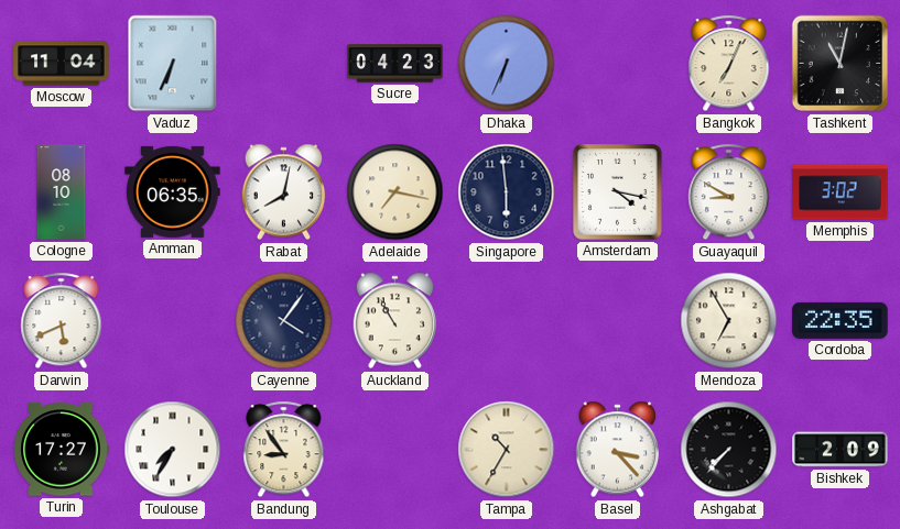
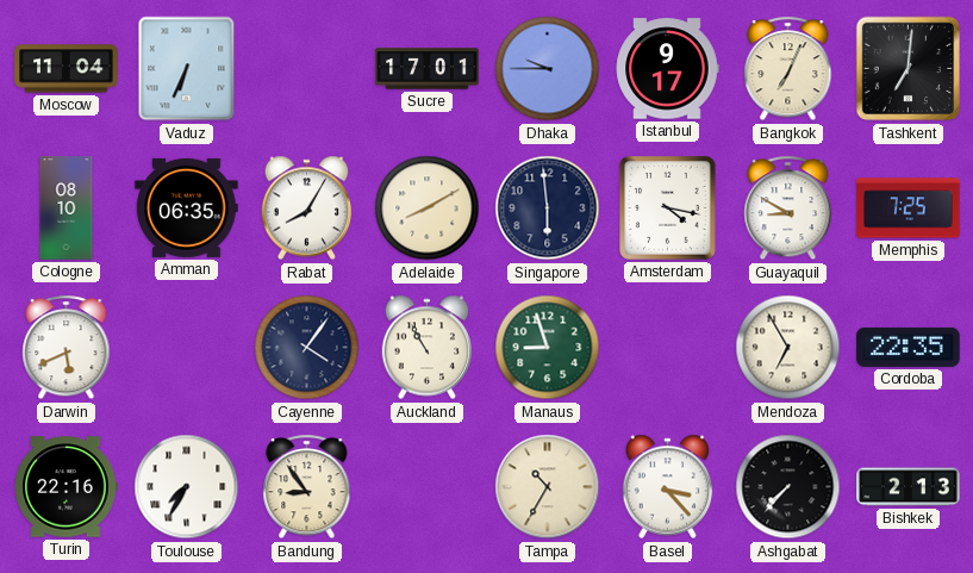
Sucre: 04:23 -> 17:01
Dhaka: 6:34 -> 9:45
Istanbul: none -> 9:17
Tashkent: 11:02 -> 7:01
Rabat: 8:02 -> 8:05
Adelaide: 7:17 -> 8:10
Memphis: 3:02 -> 7:25
Manaus: none -> 8:57
Turin: 17:27 -> 22:16
Bishkek: 2:09 -> 2:13
